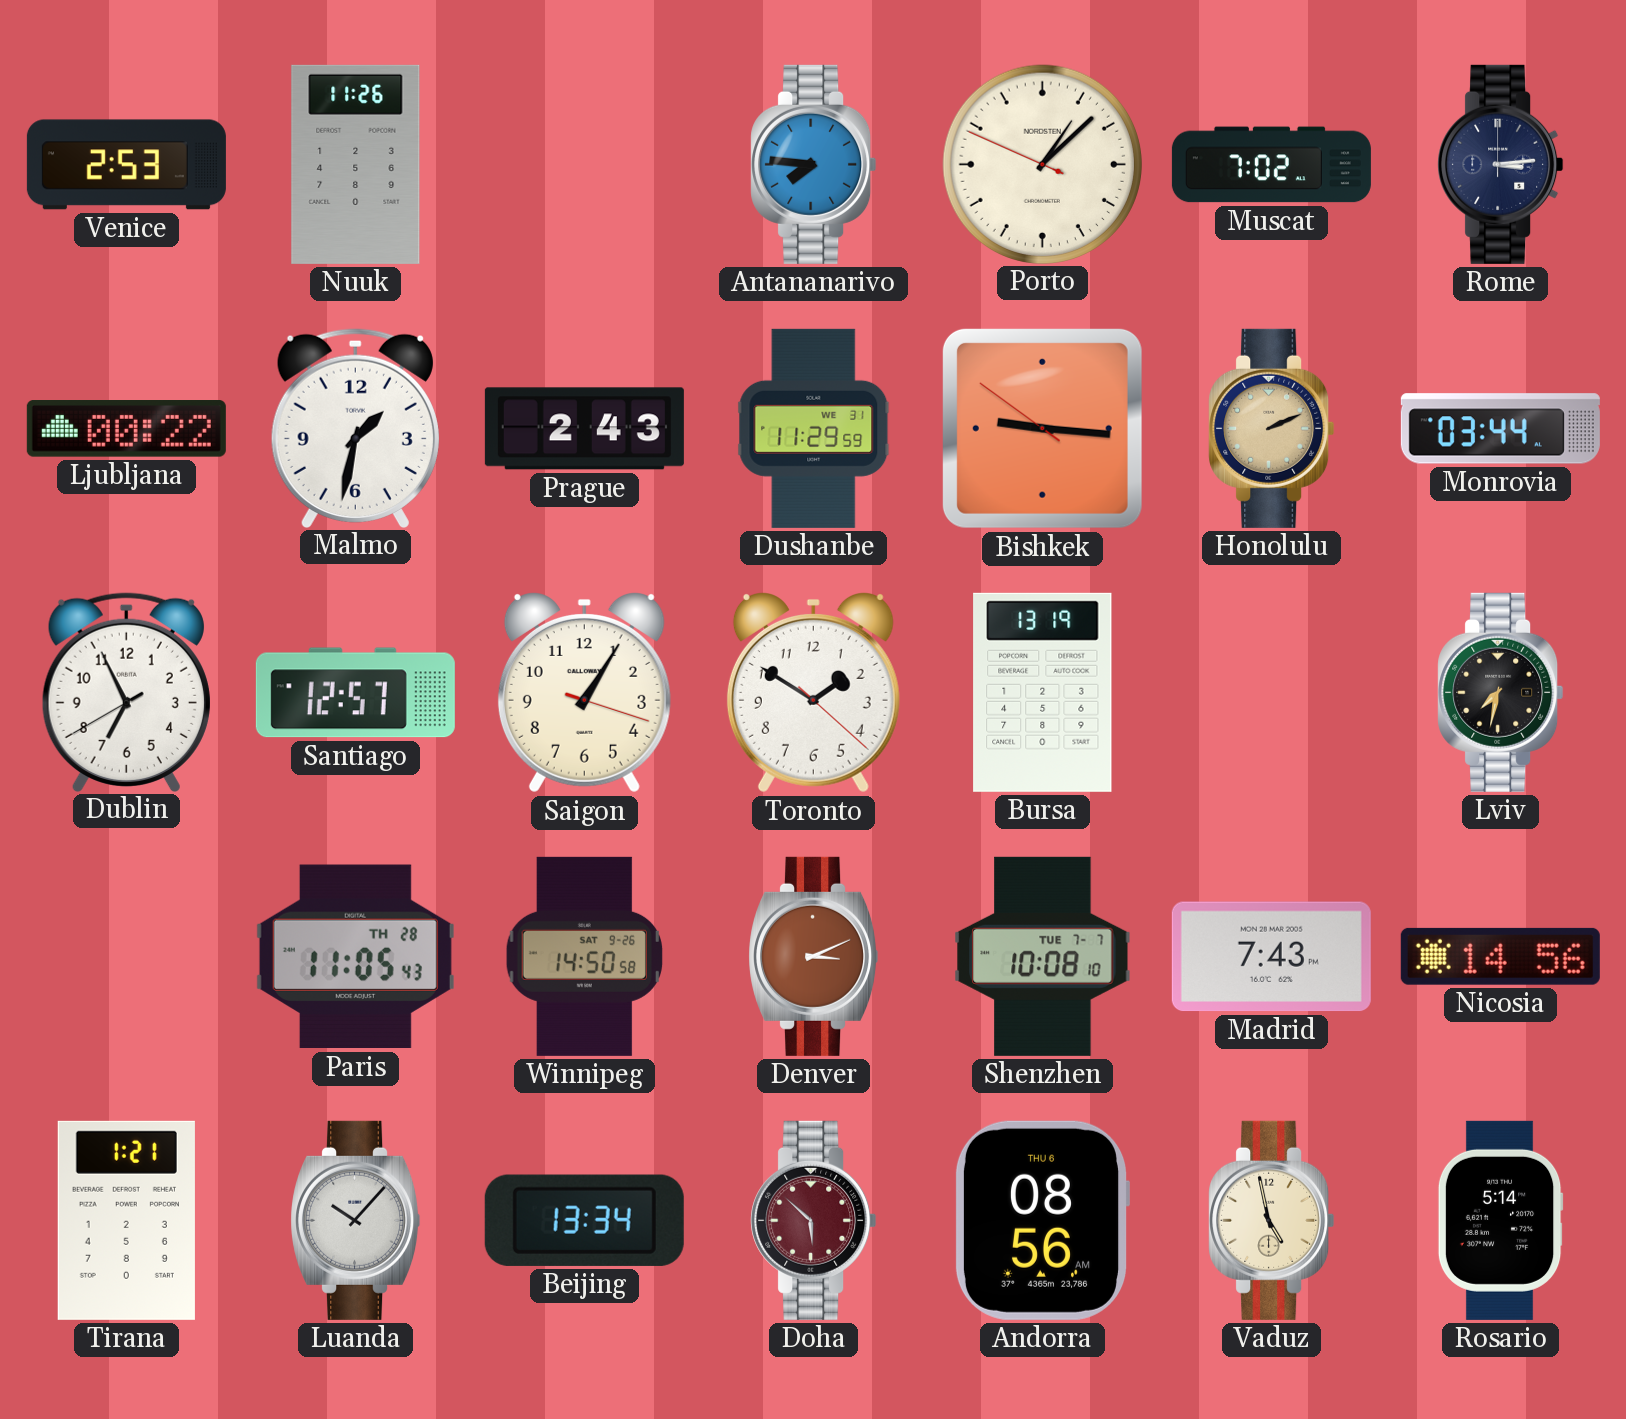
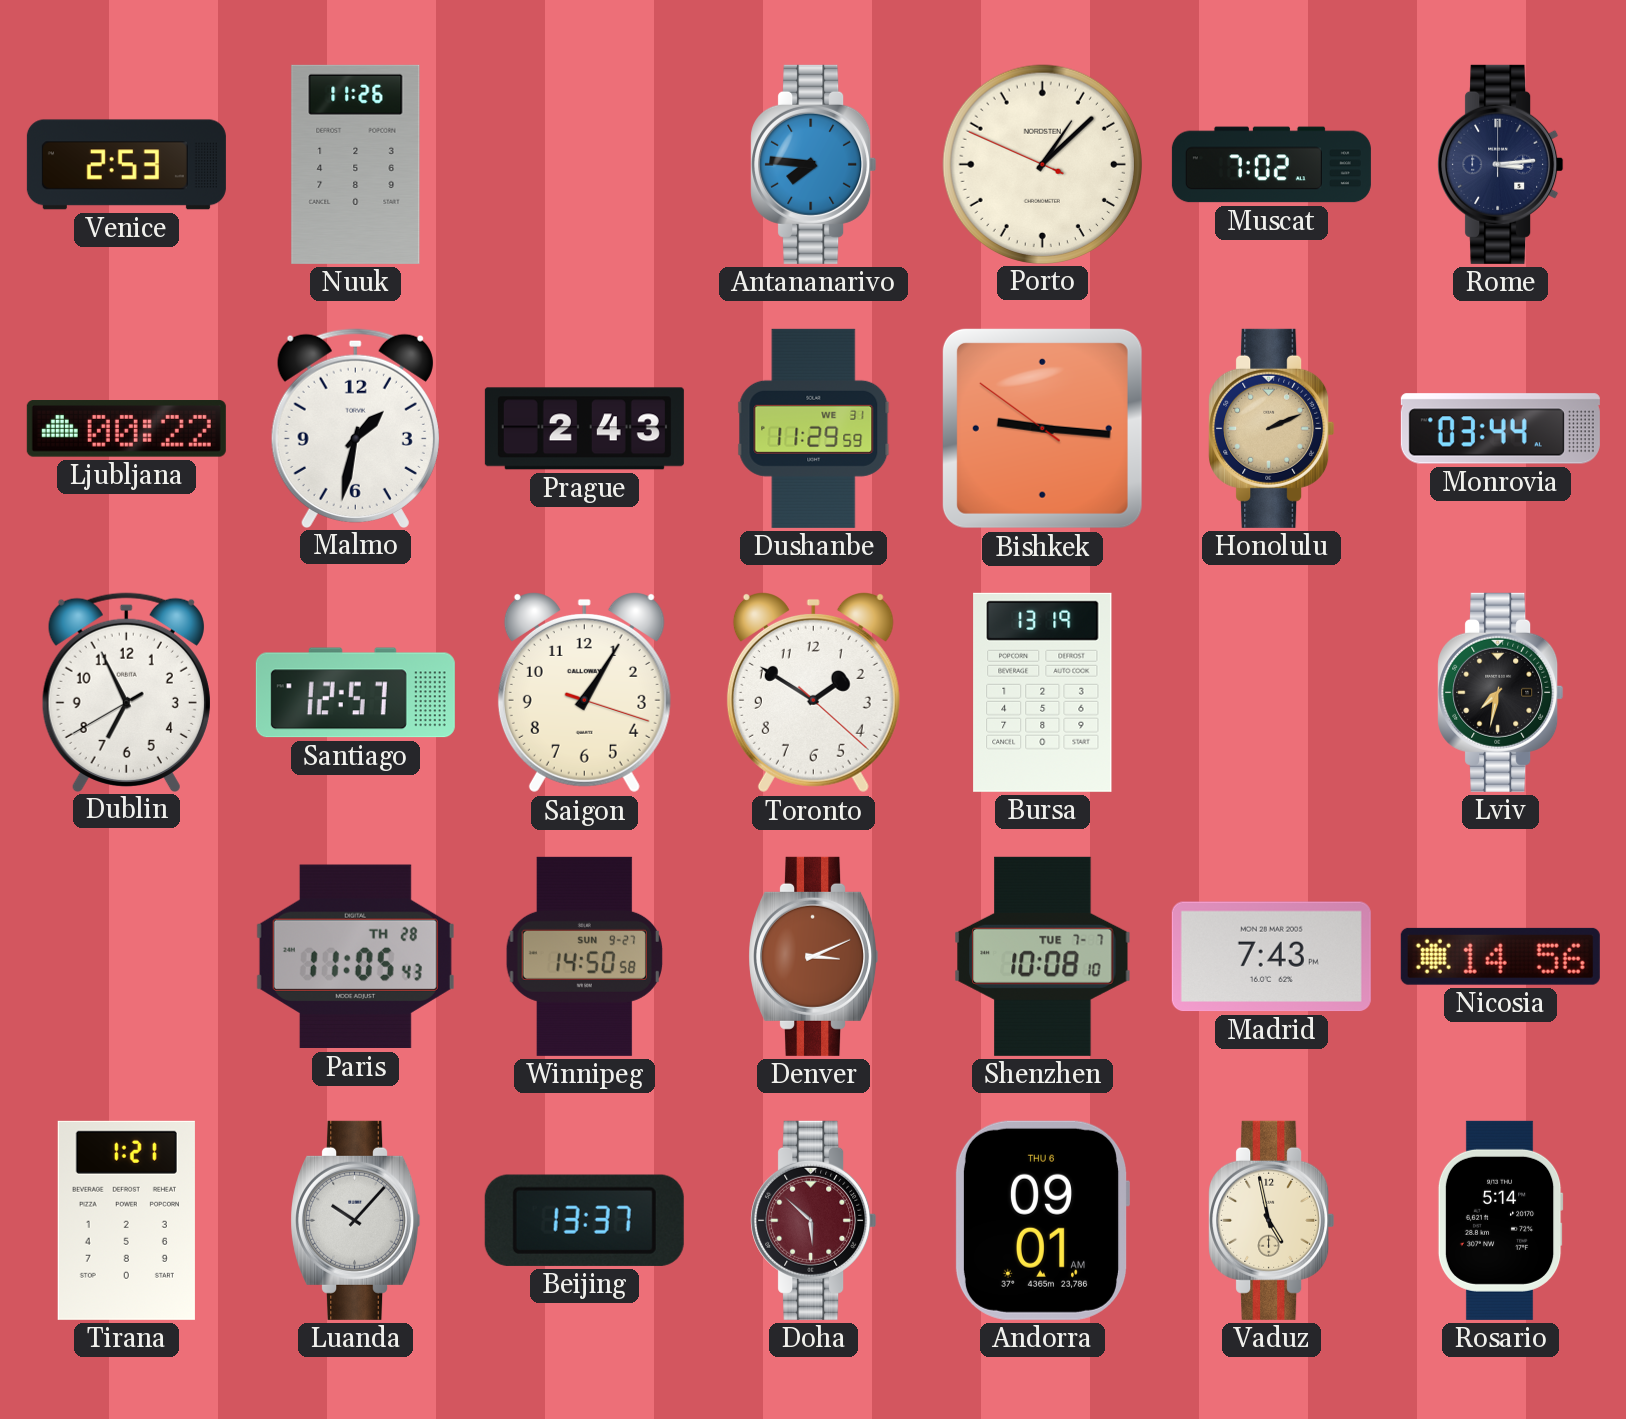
Winnipeg date: SAT 9-26 -> SUN 9-27
Beijing: 13:34 -> 13:37
Andorra: 08:56 -> 09:01
